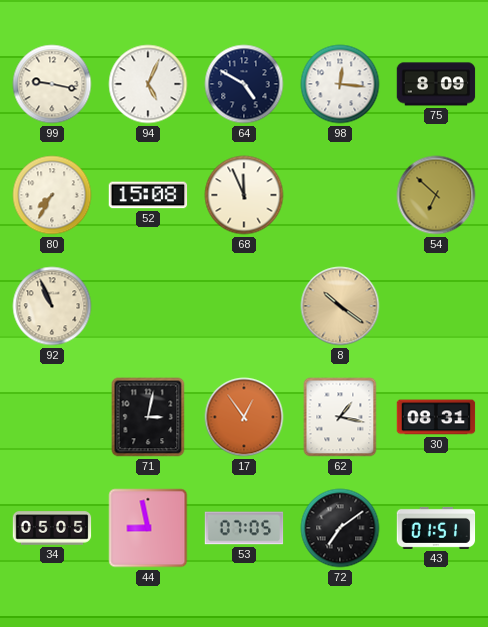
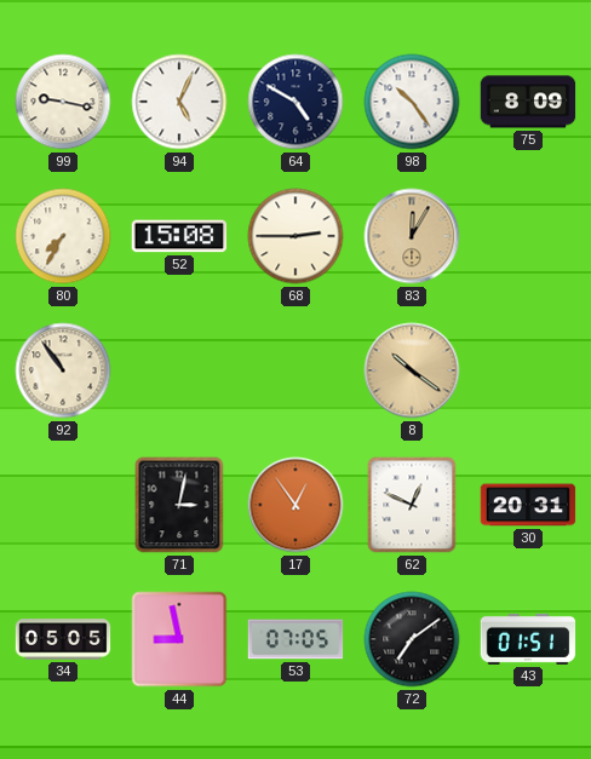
98: 12:16 -> 10:24
68: 11:56 -> 2:45
83: none -> 12:05
54: 6:52 -> none
92: 10:56 -> 10:54
62: 1:17 -> 12:49
30: 08:31 -> 20:31
